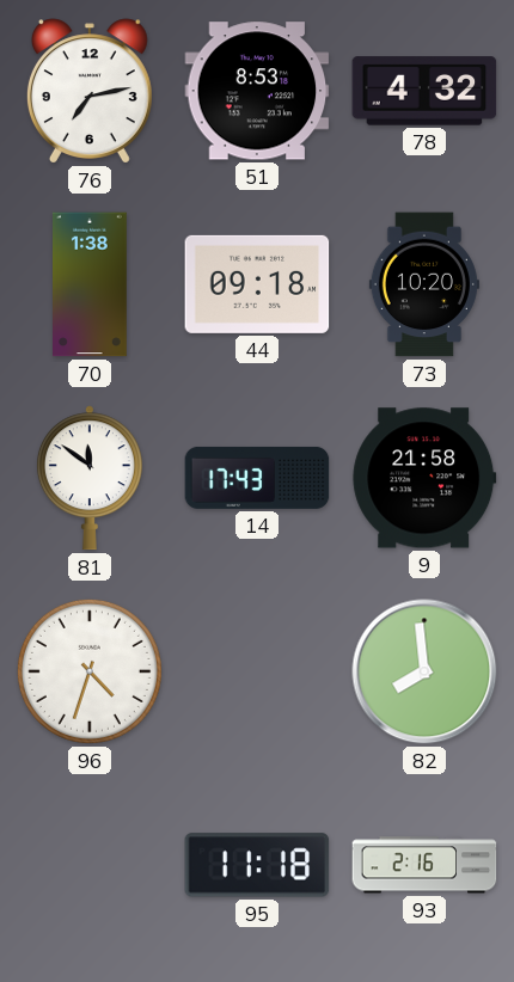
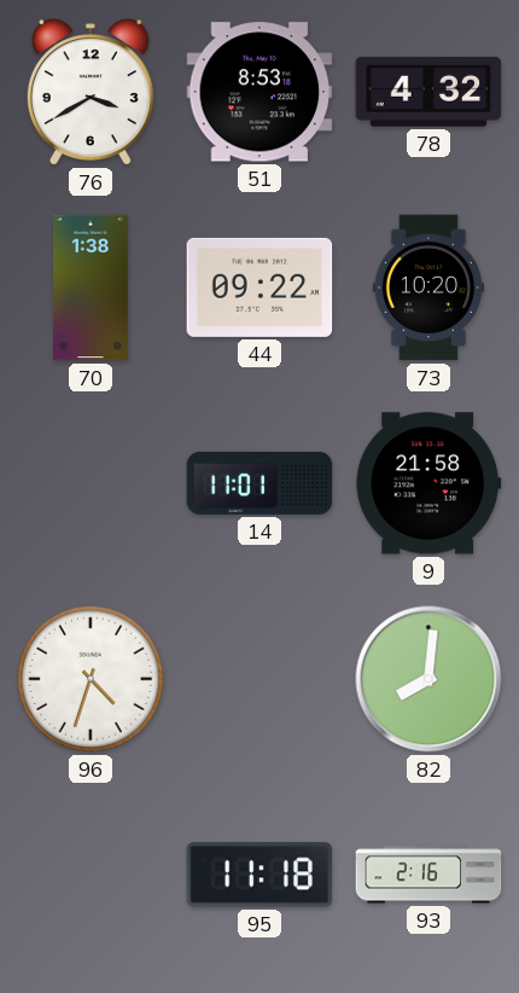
76: 7:13 -> 3:40
44: 09:18 -> 09:22
81: 11:51 -> none
14: 17:43 -> 11:01
82: 7:59 -> 8:01
